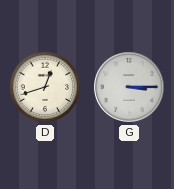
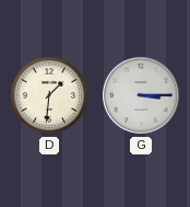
D: 12:42 -> 1:31
